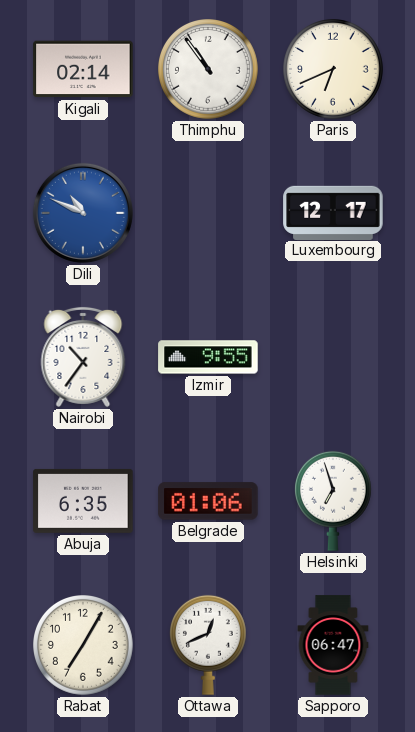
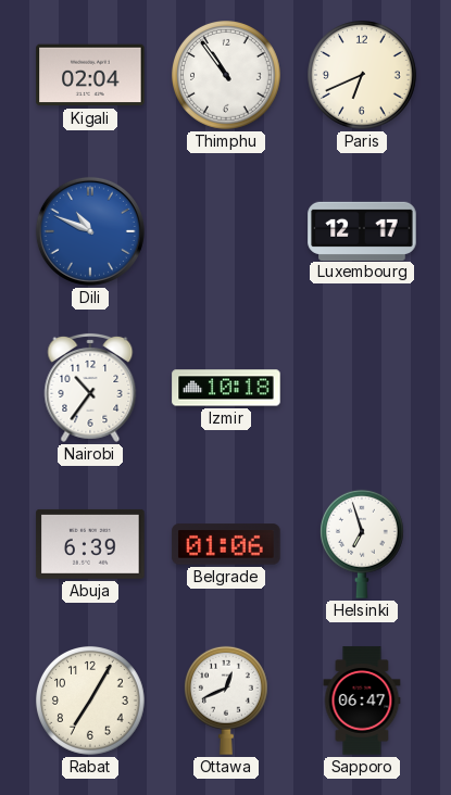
Kigali: 02:14 -> 02:04
Izmir: 9:55 -> 10:18
Abuja: 6:35 -> 6:39
